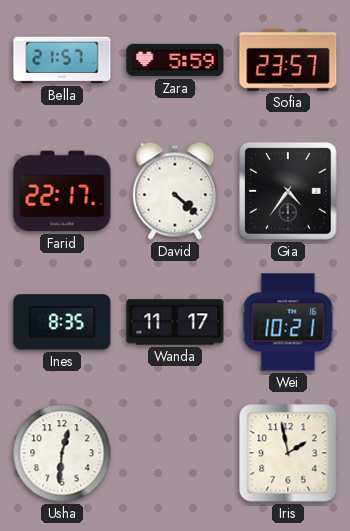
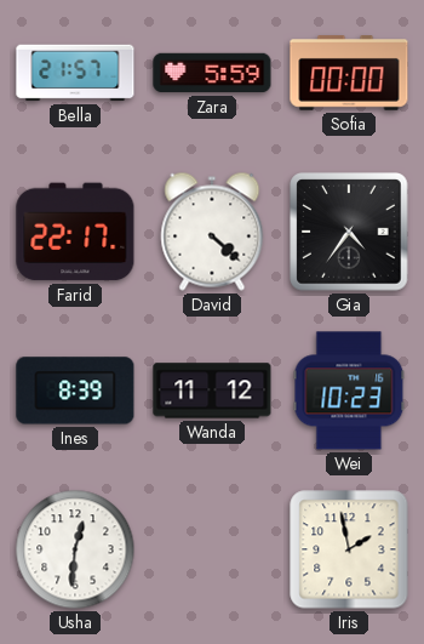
Sofia: 23:57 -> 00:00
Ines: 8:35 -> 8:39
Wanda: 11:17 -> 11:12
Wei: 10:21 -> 10:23
